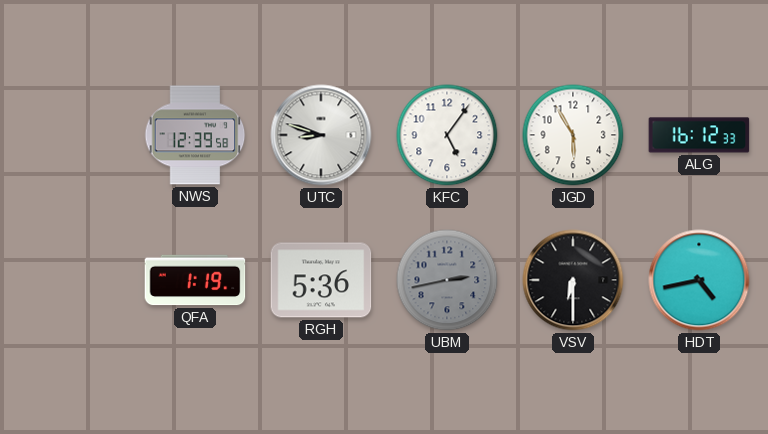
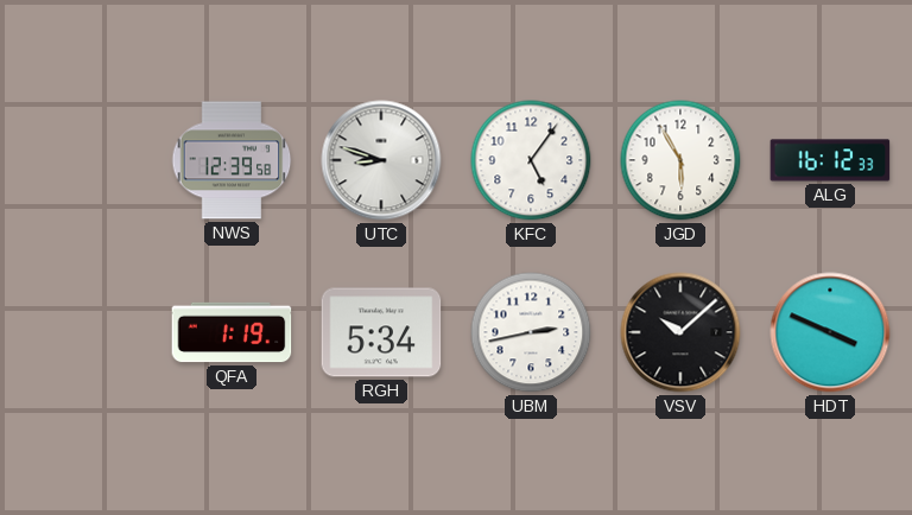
RGH: 5:36 -> 5:34
UBM dial: grey -> white
VSV: 6:30 -> 10:08
HDT: 4:43 -> 3:49
